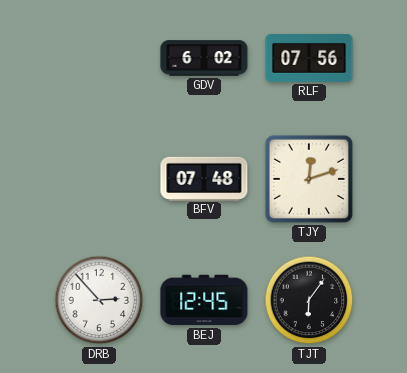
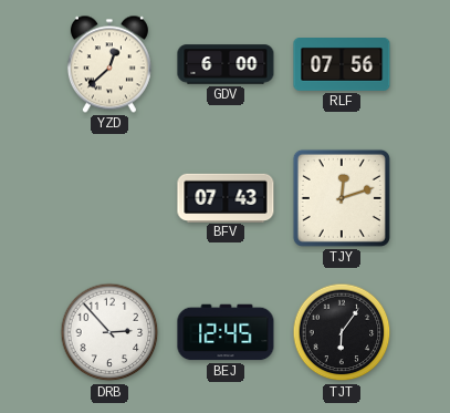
YZD: none -> 12:38
GDV: 6:02 -> 6:00
BFV: 07:48 -> 07:43
